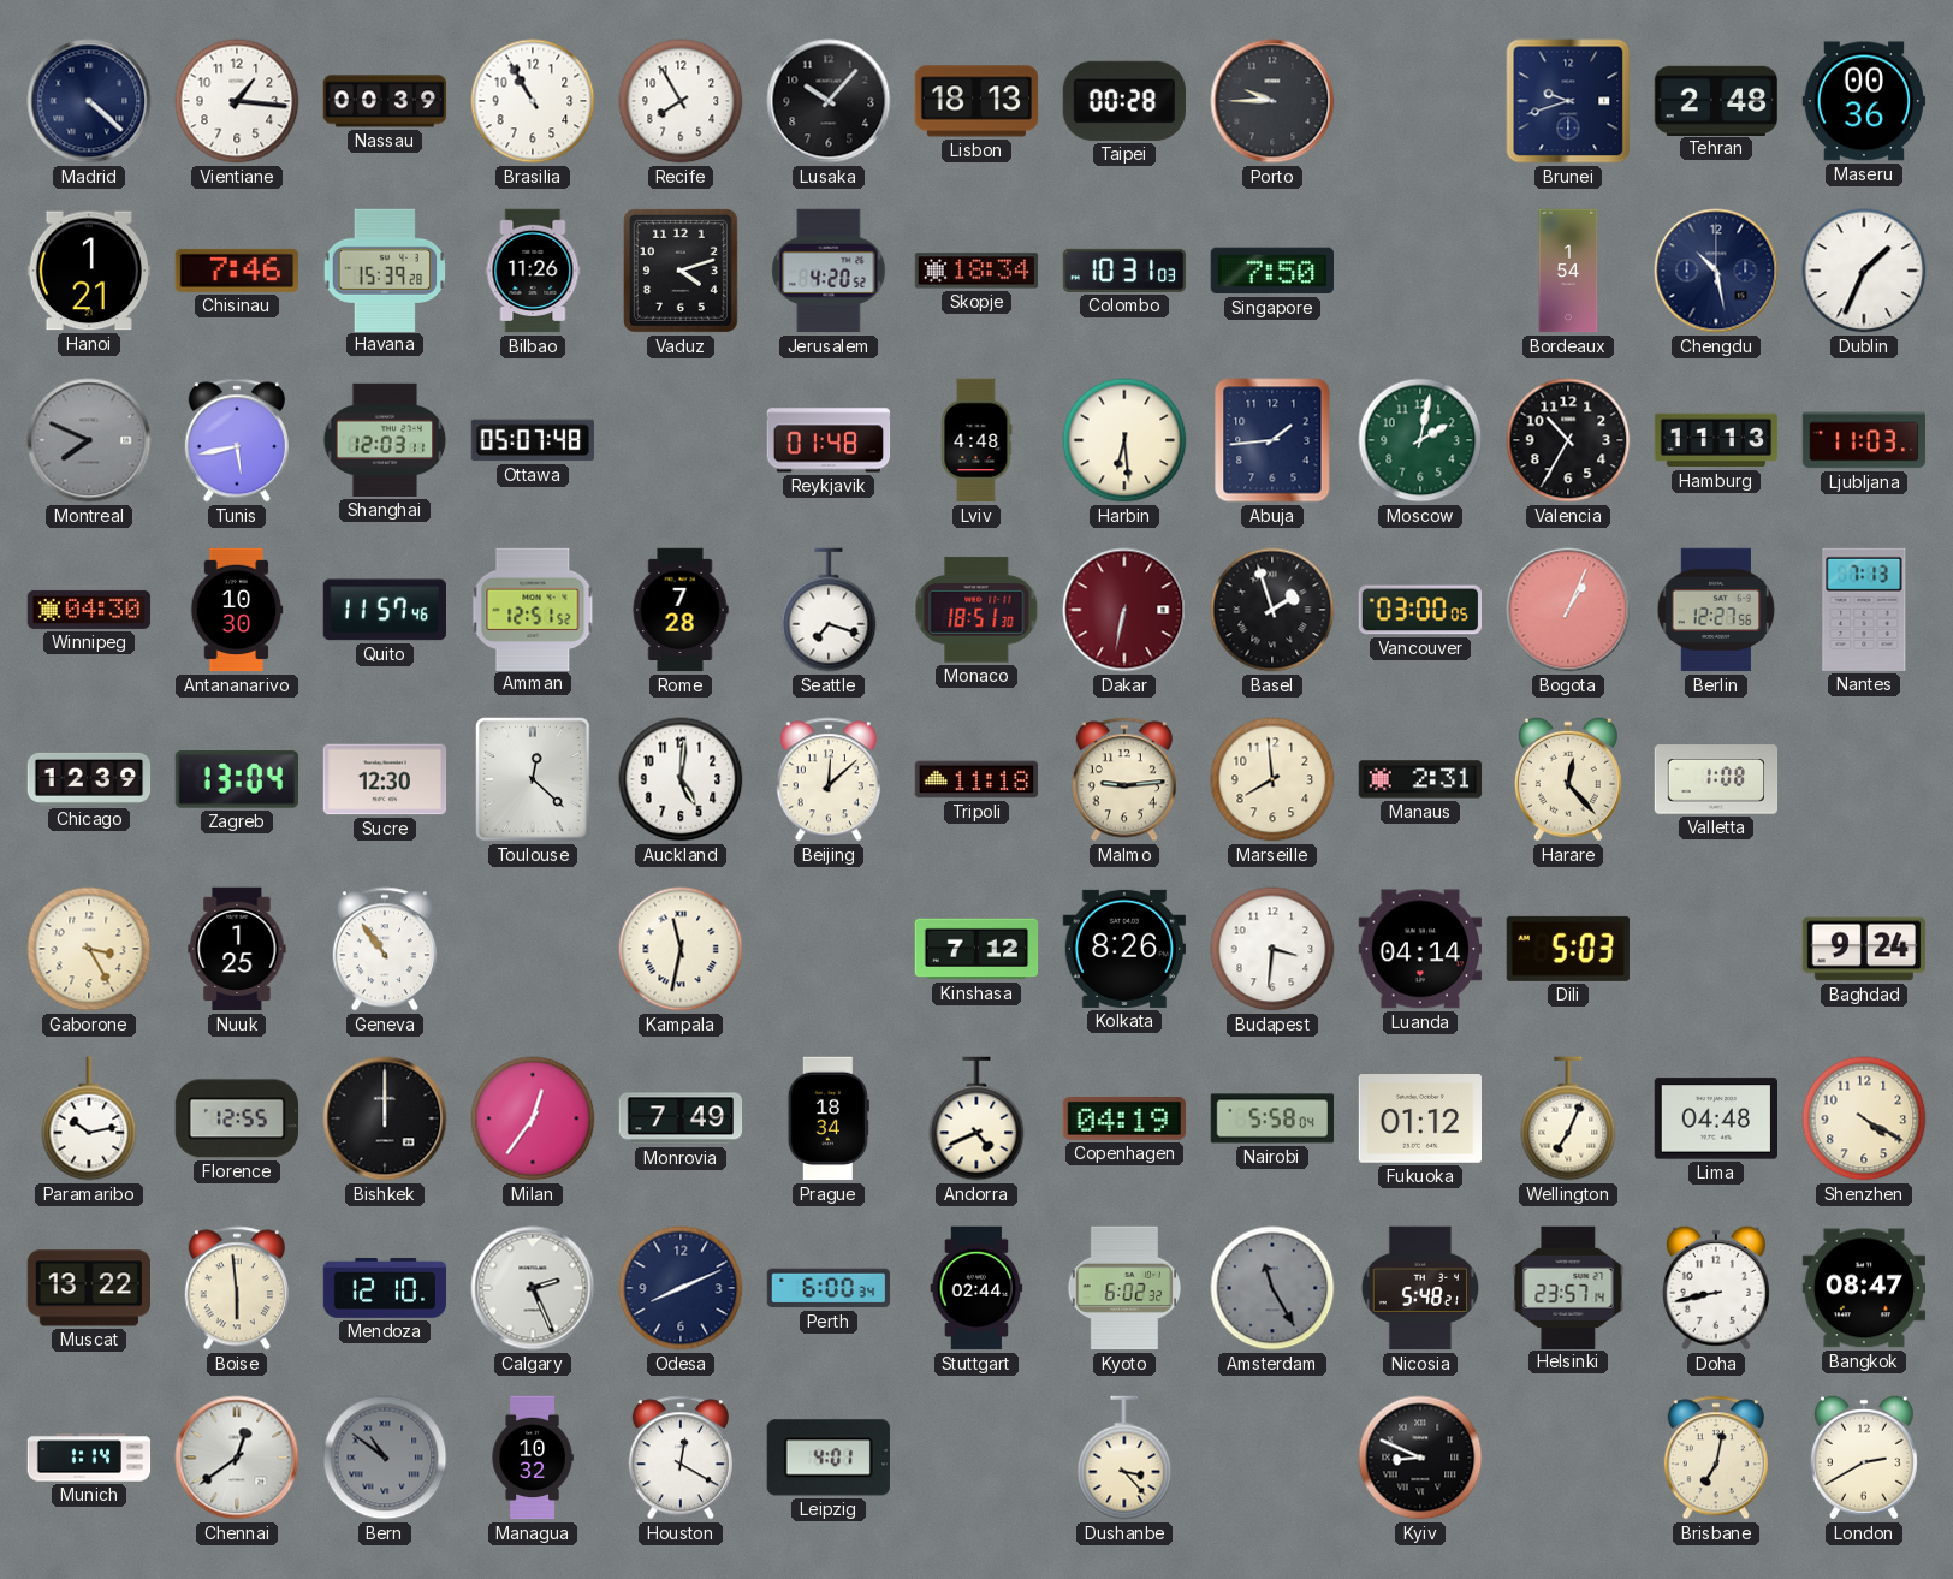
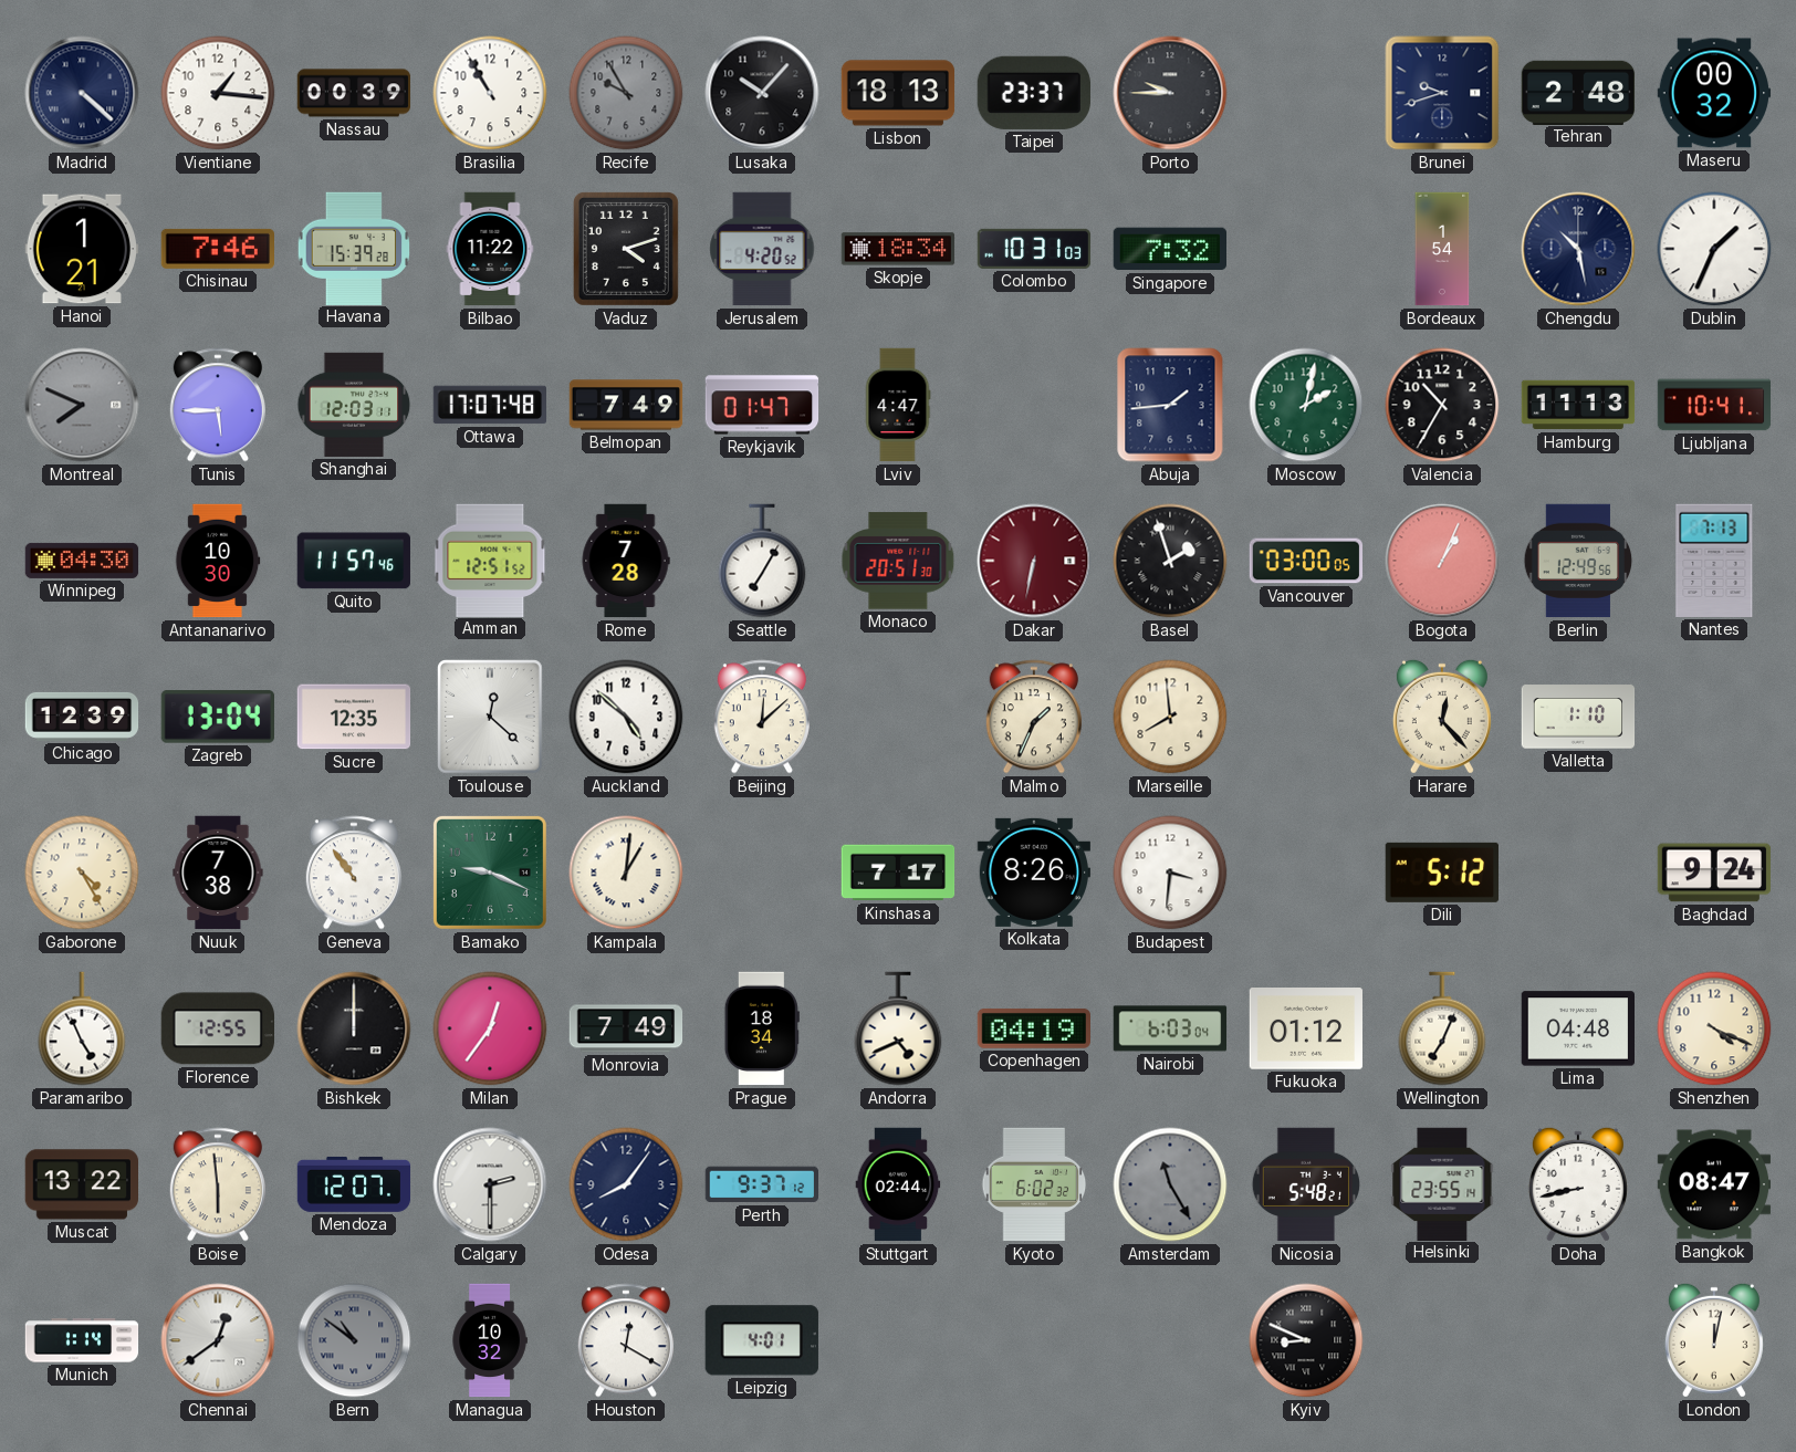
Recife: 7:55 -> 9:55
Recife dial: white -> grey
Taipei: 00:28 -> 23:37
Maseru: 00:36 -> 00:32
Bilbao: 11:26 -> 11:22
Singapore: 7:50 -> 7:32
Tunis: 5:43 -> 5:45
Ottawa: 05:07 -> 17:07
Belmopan: none -> 7:49
Reykjavik: 01:48 -> 01:47
Lviv: 4:48 -> 4:47
Harbin: 6:29 -> none
Ljubljana: 11:03 -> 10:41
Seattle: 7:18 -> 7:05
Monaco: 18:51 -> 20:51
Berlin: 12:27 -> 12:49
Sucre: 12:30 -> 12:35
Auckland: 5:01 -> 4:52
Tripoli: 11:18 -> none
Malmo: 9:14 -> 1:34
Manaus: 2:31 -> none
Valletta: 1:08 -> 1:10
Gaborone: 3:25 -> 4:25
Nuuk: 1:25 -> 7:38
Bamako: none -> 9:19
Kampala: 11:32 -> 1:01
Kinshasa: 7:12 -> 7:17
Luanda: 04:14 -> none
Dili: 5:03 -> 5:12
Paramaribo: 10:13 -> 4:56
Nairobi: 5:58 -> 6:03
Shenzhen: 4:20 -> 4:19
Mendoza: 12:10 -> 12:07
Calgary: 2:26 -> 2:30
Odesa: 8:11 -> 8:06
Perth: 6:00 -> 9:37
Helsinki: 23:57 -> 23:55
Dushanbe: 3:23 -> none
Brisbane: 7:02 -> none
London: 2:40 -> 12:02
